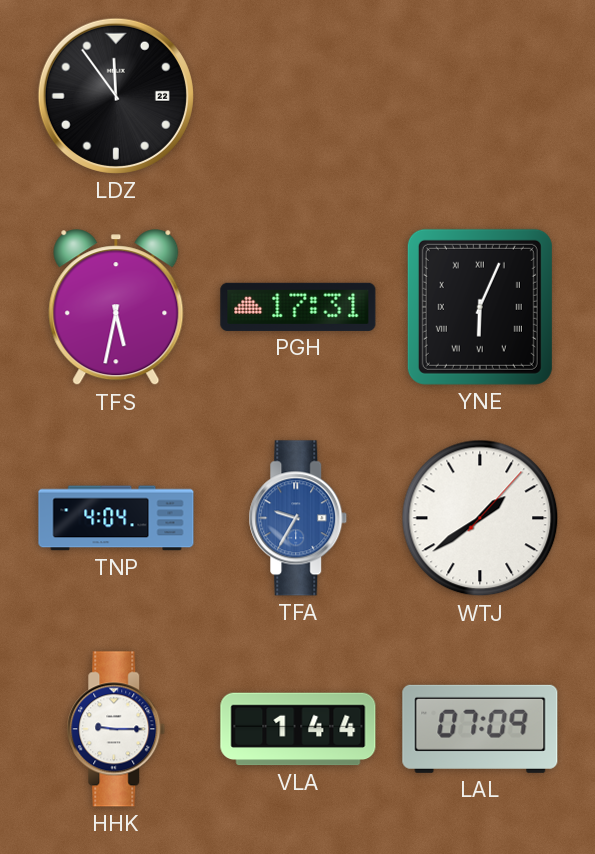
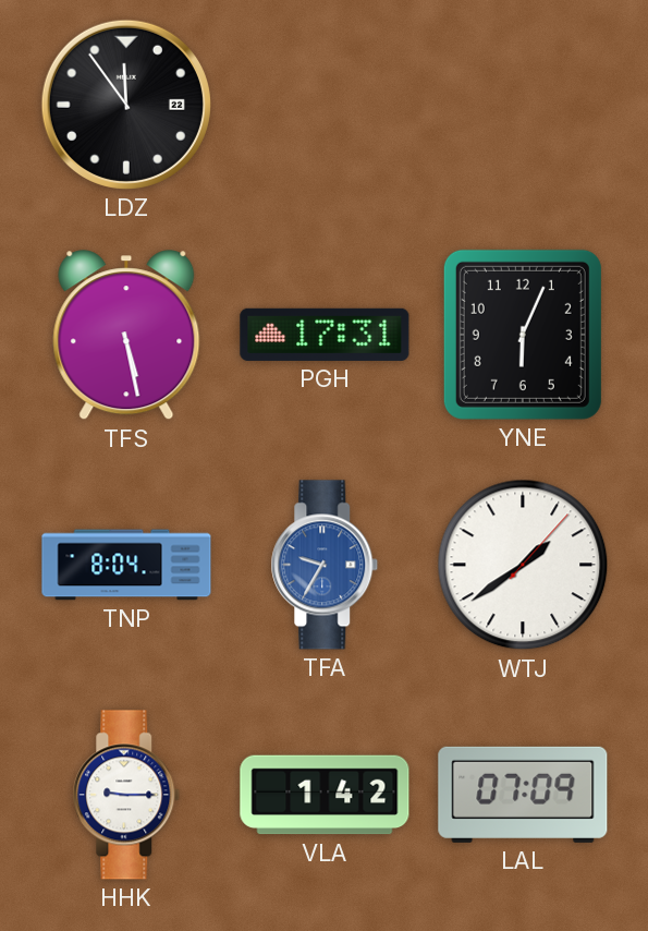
TFS: 5:32 -> 5:28
YNE numerals: Roman -> Arabic
TNP: 4:04 -> 8:04
VLA: 1:44 -> 1:42
